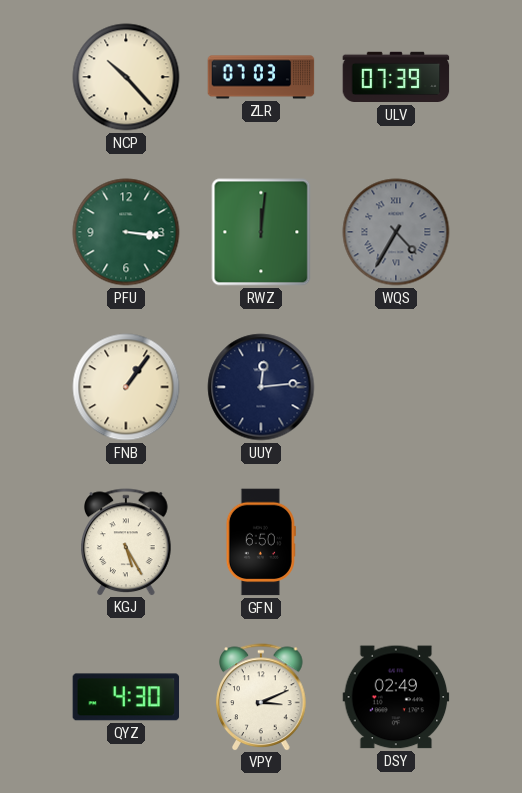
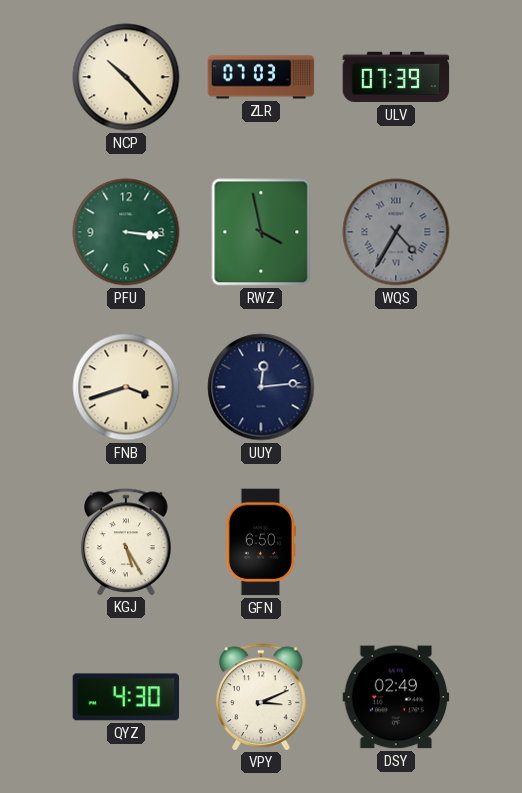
RWZ: 12:01 -> 3:58
FNB: 1:06 -> 3:42
